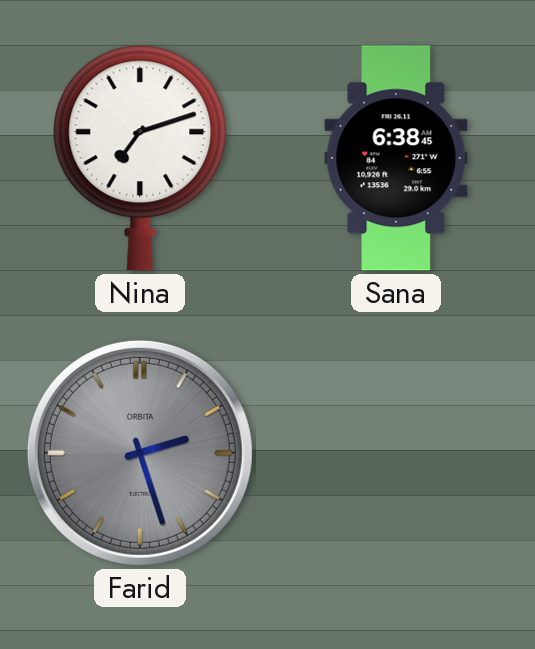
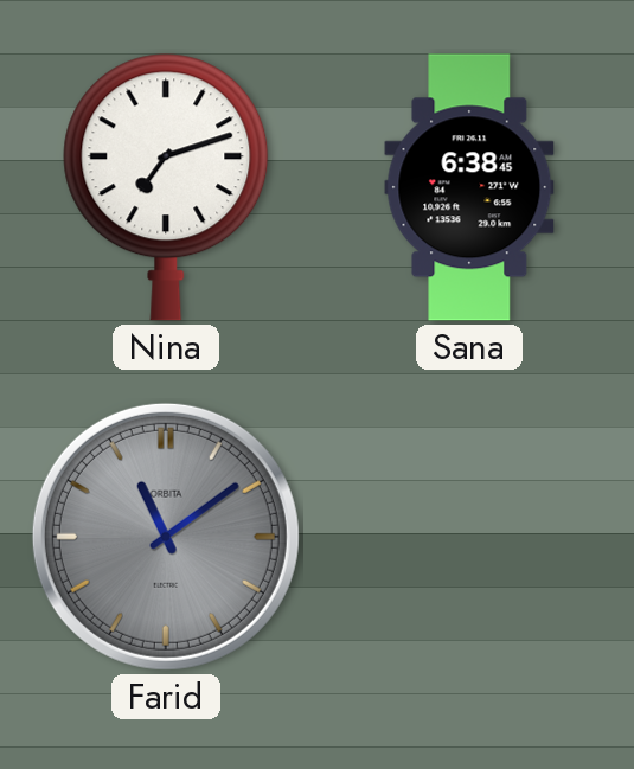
Farid: 2:27 -> 11:09
